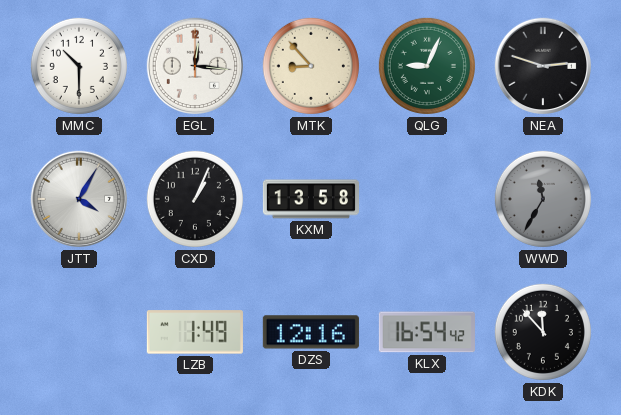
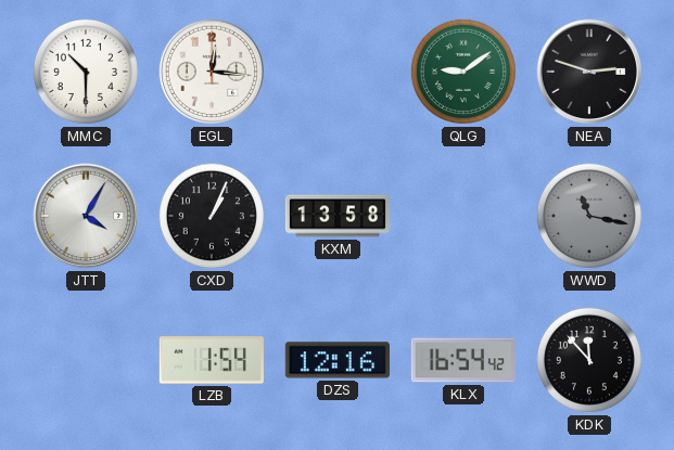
MTK: 8:53 -> none
QLG: 9:04 -> 9:09
WWD: 11:35 -> 11:17
LZB: 1:49 -> 1:54
